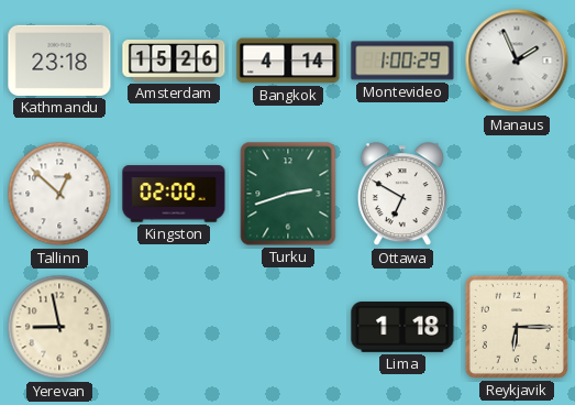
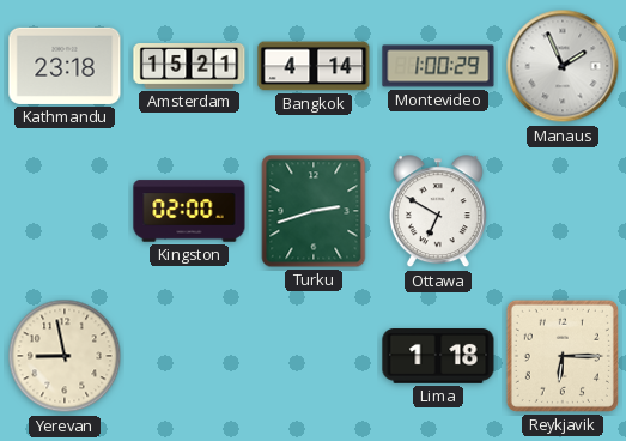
Amsterdam: 15:26 -> 15:21
Tallinn: 12:52 -> none
